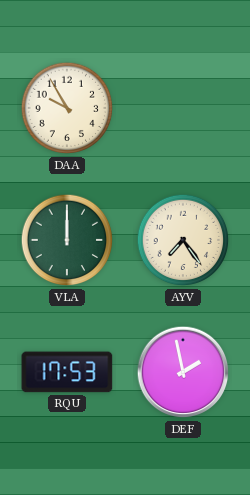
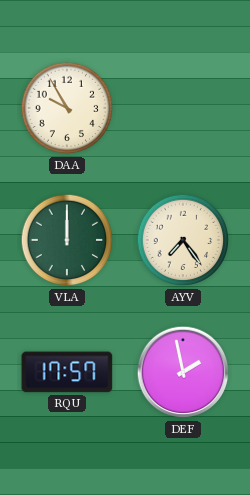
RQU: 17:53 -> 17:57
